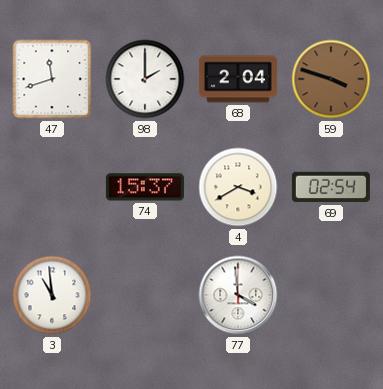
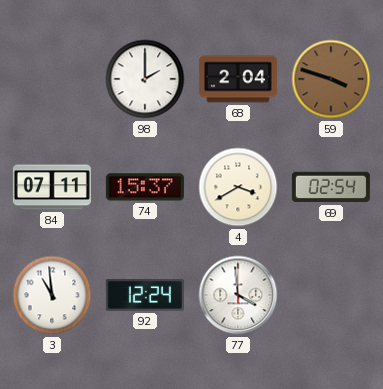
47: 11:42 -> none
84: none -> 07:11
92: none -> 12:24
